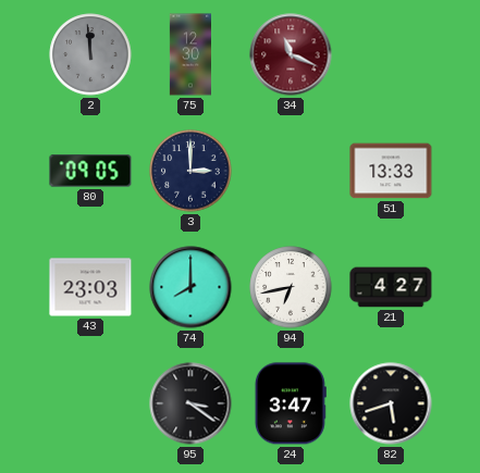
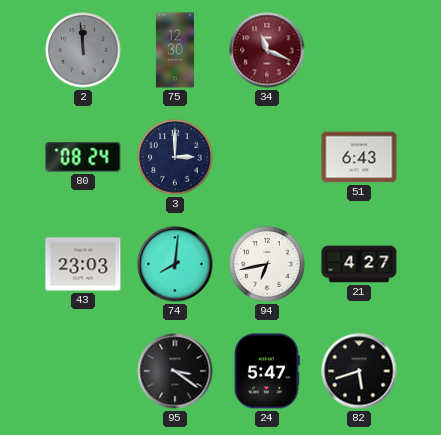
80: 09:05 -> 08:24
51: 13:33 -> 6:43
74: 8:00 -> 8:01
24: 3:47 -> 5:47
